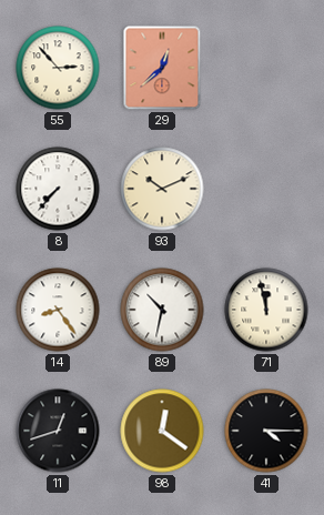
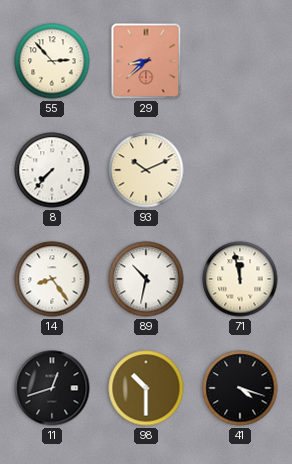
29: 12:38 -> 8:38
98: 12:21 -> 10:30
41: 4:15 -> 4:18
